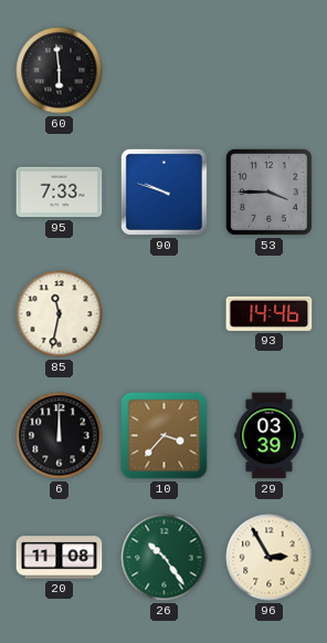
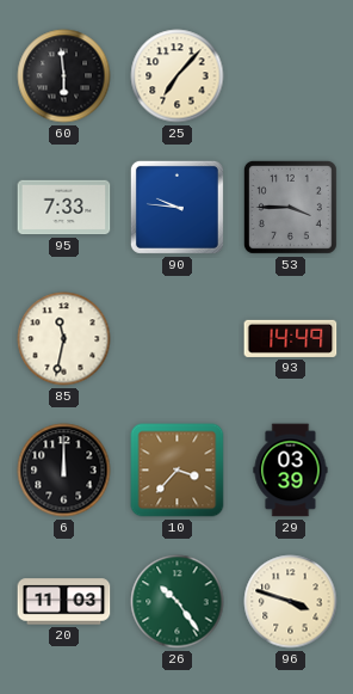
25: none -> 7:07
90: 9:48 -> 9:46
93: 14:46 -> 14:49
20: 11:08 -> 11:03
96: 2:55 -> 3:48
